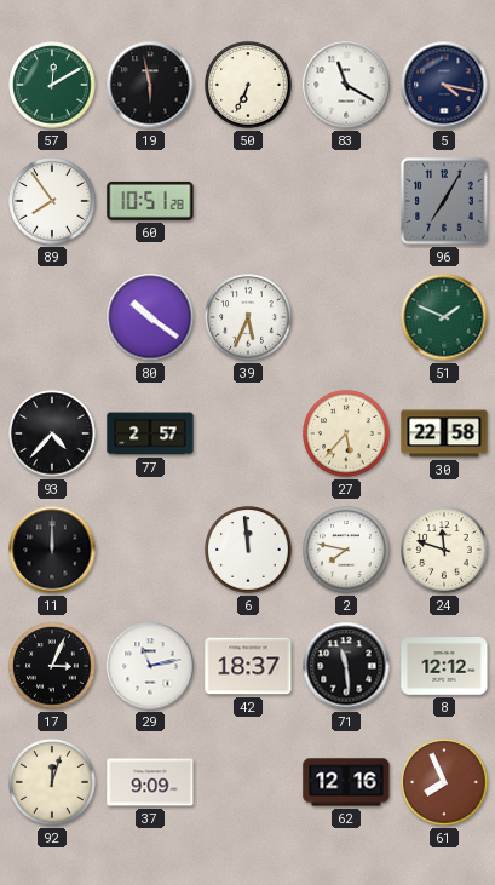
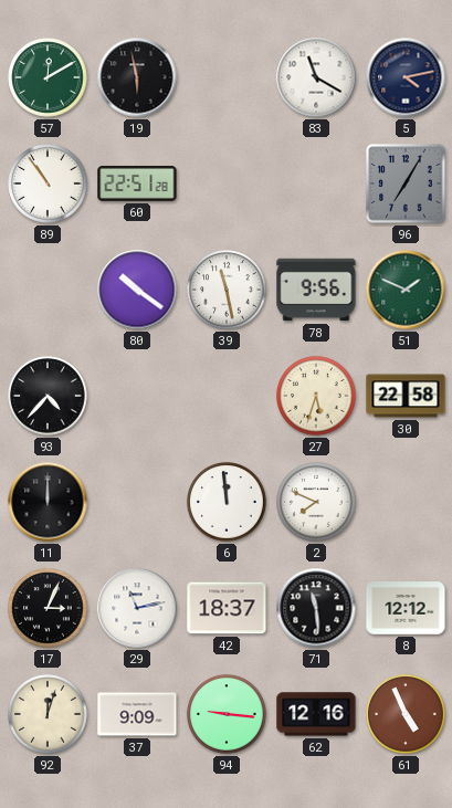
50: 6:34 -> none
5: 4:17 -> 4:13
89: 7:54 -> 10:54
60: 10:51 -> 22:51
39: 5:34 -> 11:28
78: none -> 9:56
77: 2:57 -> none
27: 5:37 -> 5:33
2: 7:47 -> 7:49
24: 11:48 -> none
94: none -> 9:16
61: 7:56 -> 4:56
